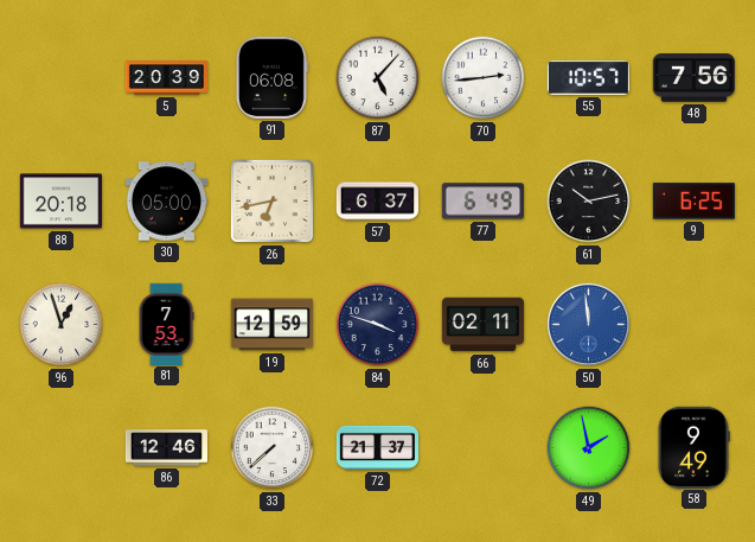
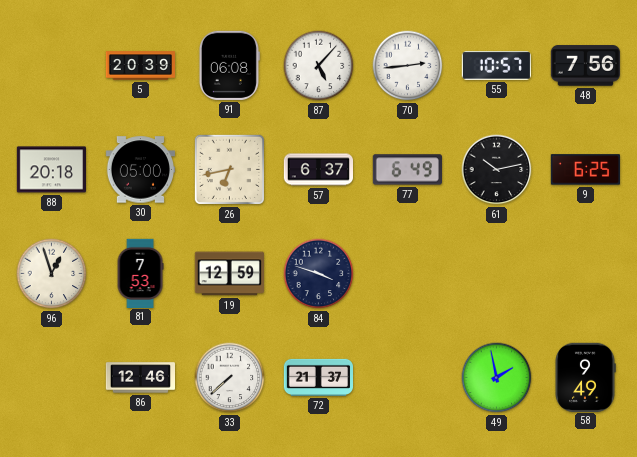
66: 02:11 -> none
50: 11:59 -> none
